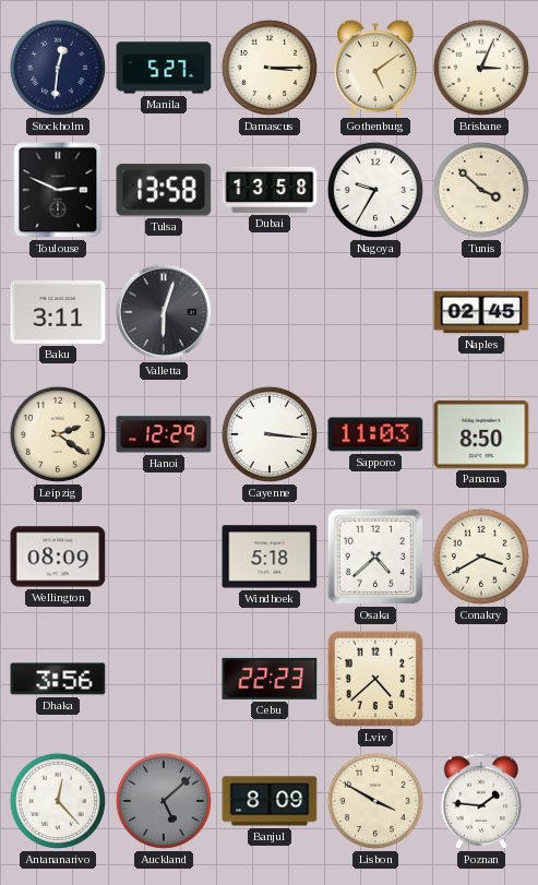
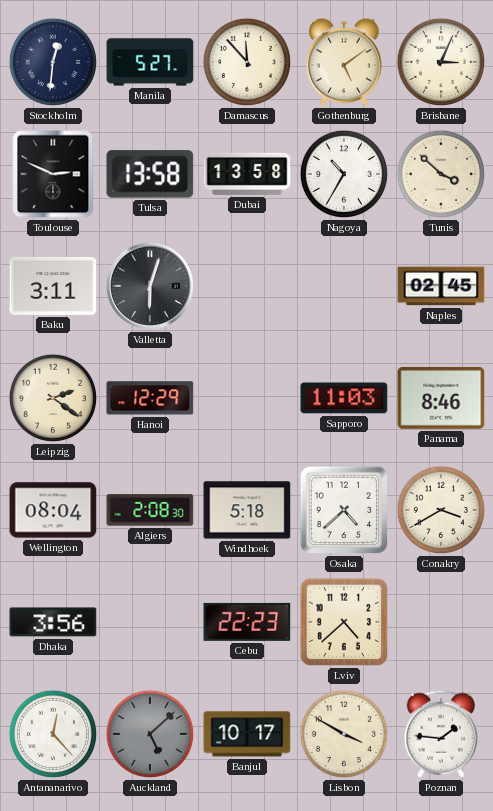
Damascus: 3:15 -> 11:53
Nagoya: 9:35 -> 10:35
Cayenne: 3:16 -> none
Panama: 8:50 -> 8:46
Wellington: 08:09 -> 08:04
Algiers: none -> 2:08
Banjul: 8:09 -> 10:17
